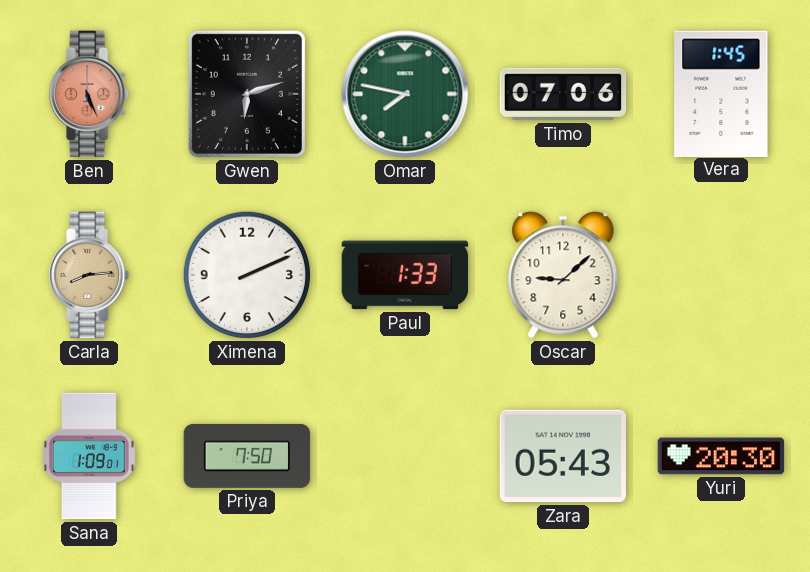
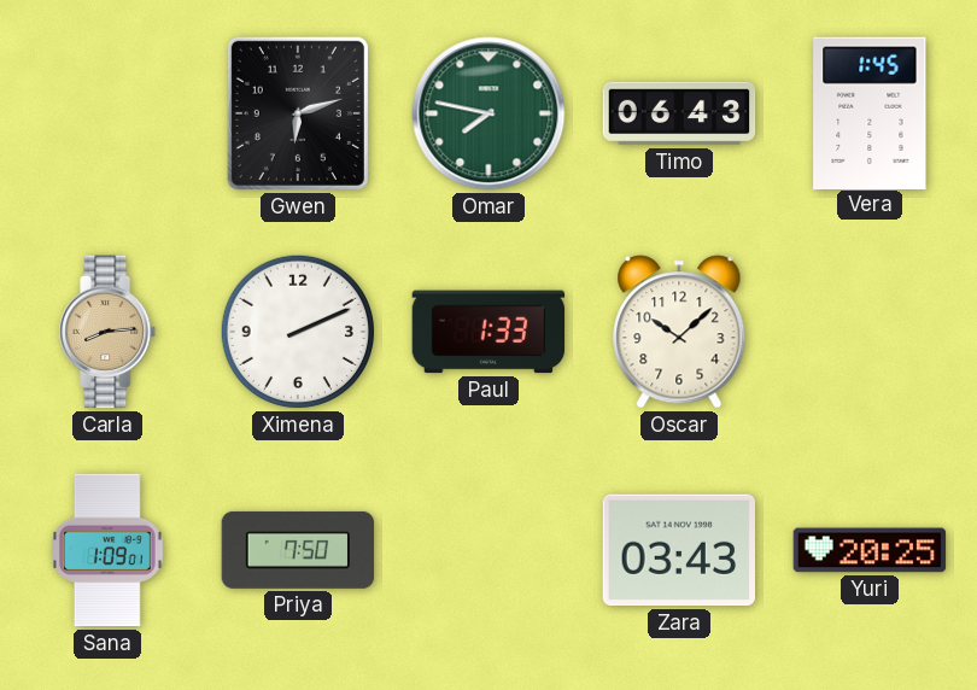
Ben: 5:26 -> none
Timo: 07:06 -> 06:43
Oscar: 9:08 -> 10:08
Zara: 05:43 -> 03:43
Yuri: 20:30 -> 20:25
